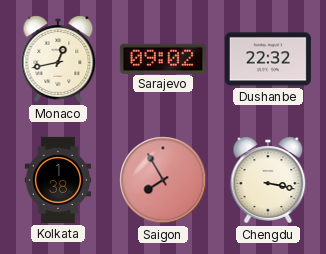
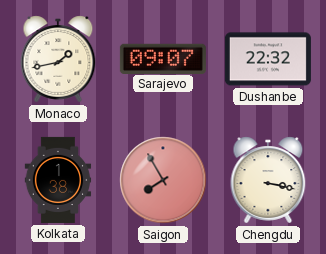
Monaco: 12:43 -> 1:43
Sarajevo: 09:02 -> 09:07
